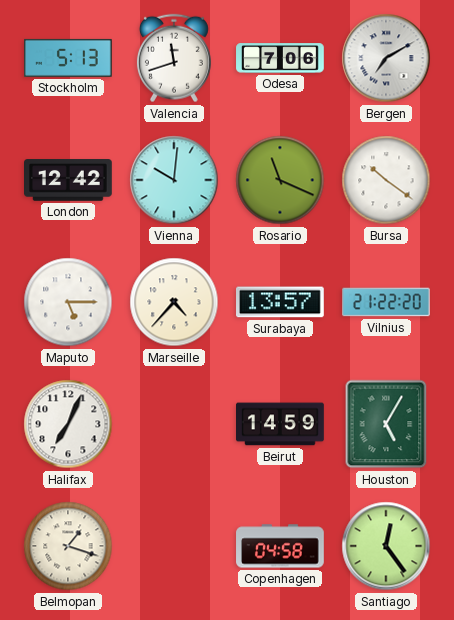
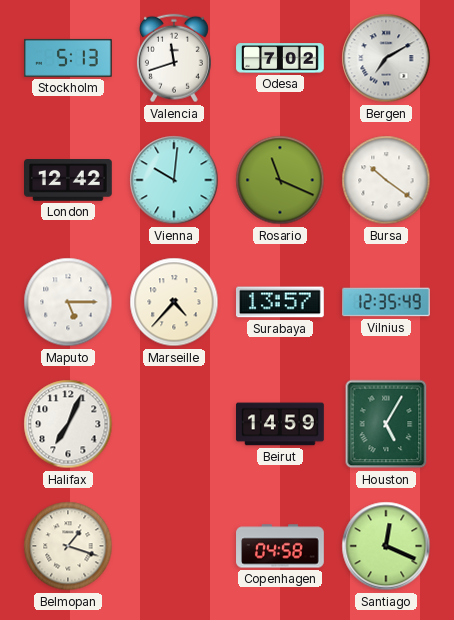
Odesa: 7:06 -> 7:02
Vilnius: 21:22 -> 12:35
Santiago: 12:24 -> 12:19
